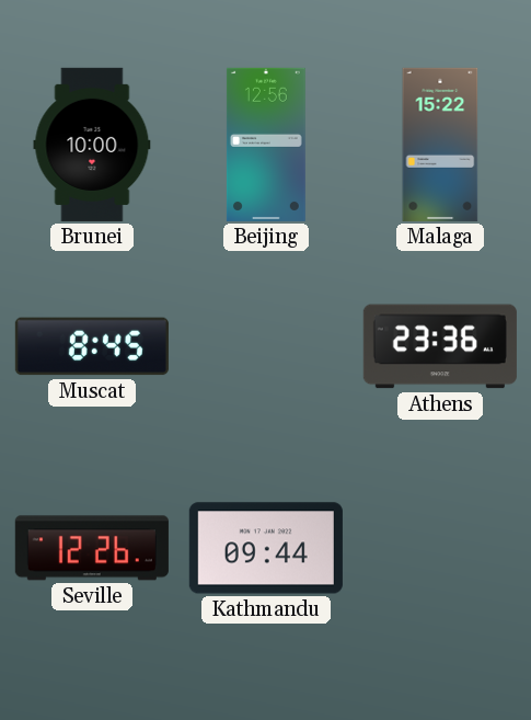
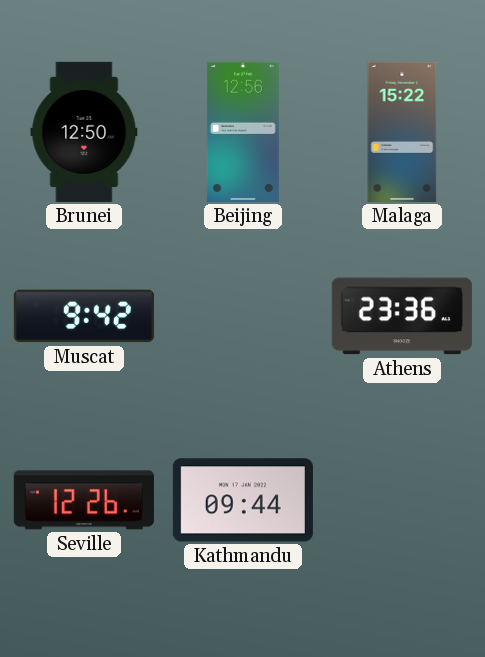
Brunei: 10:00 -> 12:50
Muscat: 8:45 -> 9:42
